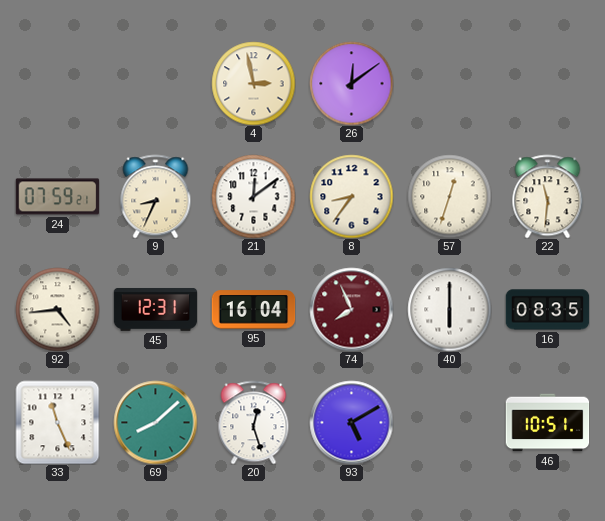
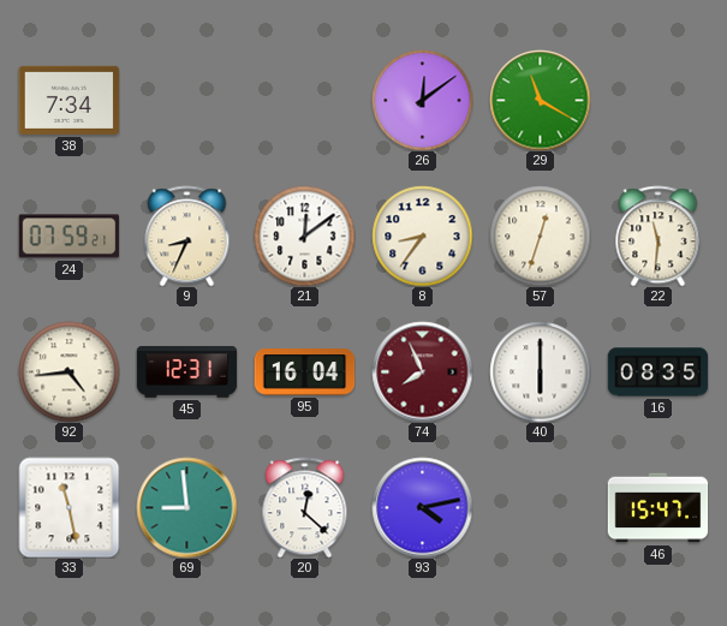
38: none -> 7:34
4: 2:58 -> none
29: none -> 11:20
33: 11:26 -> 11:28
69: 8:08 -> 8:59
20: 12:27 -> 12:22
93: 5:10 -> 4:13
46: 10:51 -> 15:47
